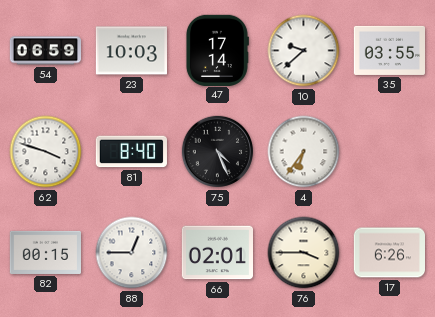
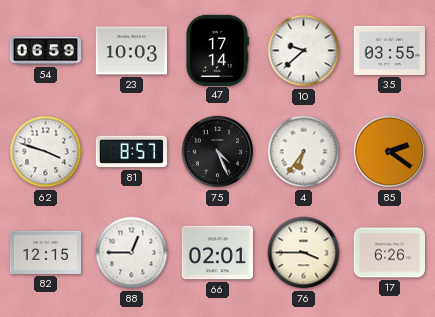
81: 8:40 -> 8:57
85: none -> 2:21
82: 00:15 -> 12:15
